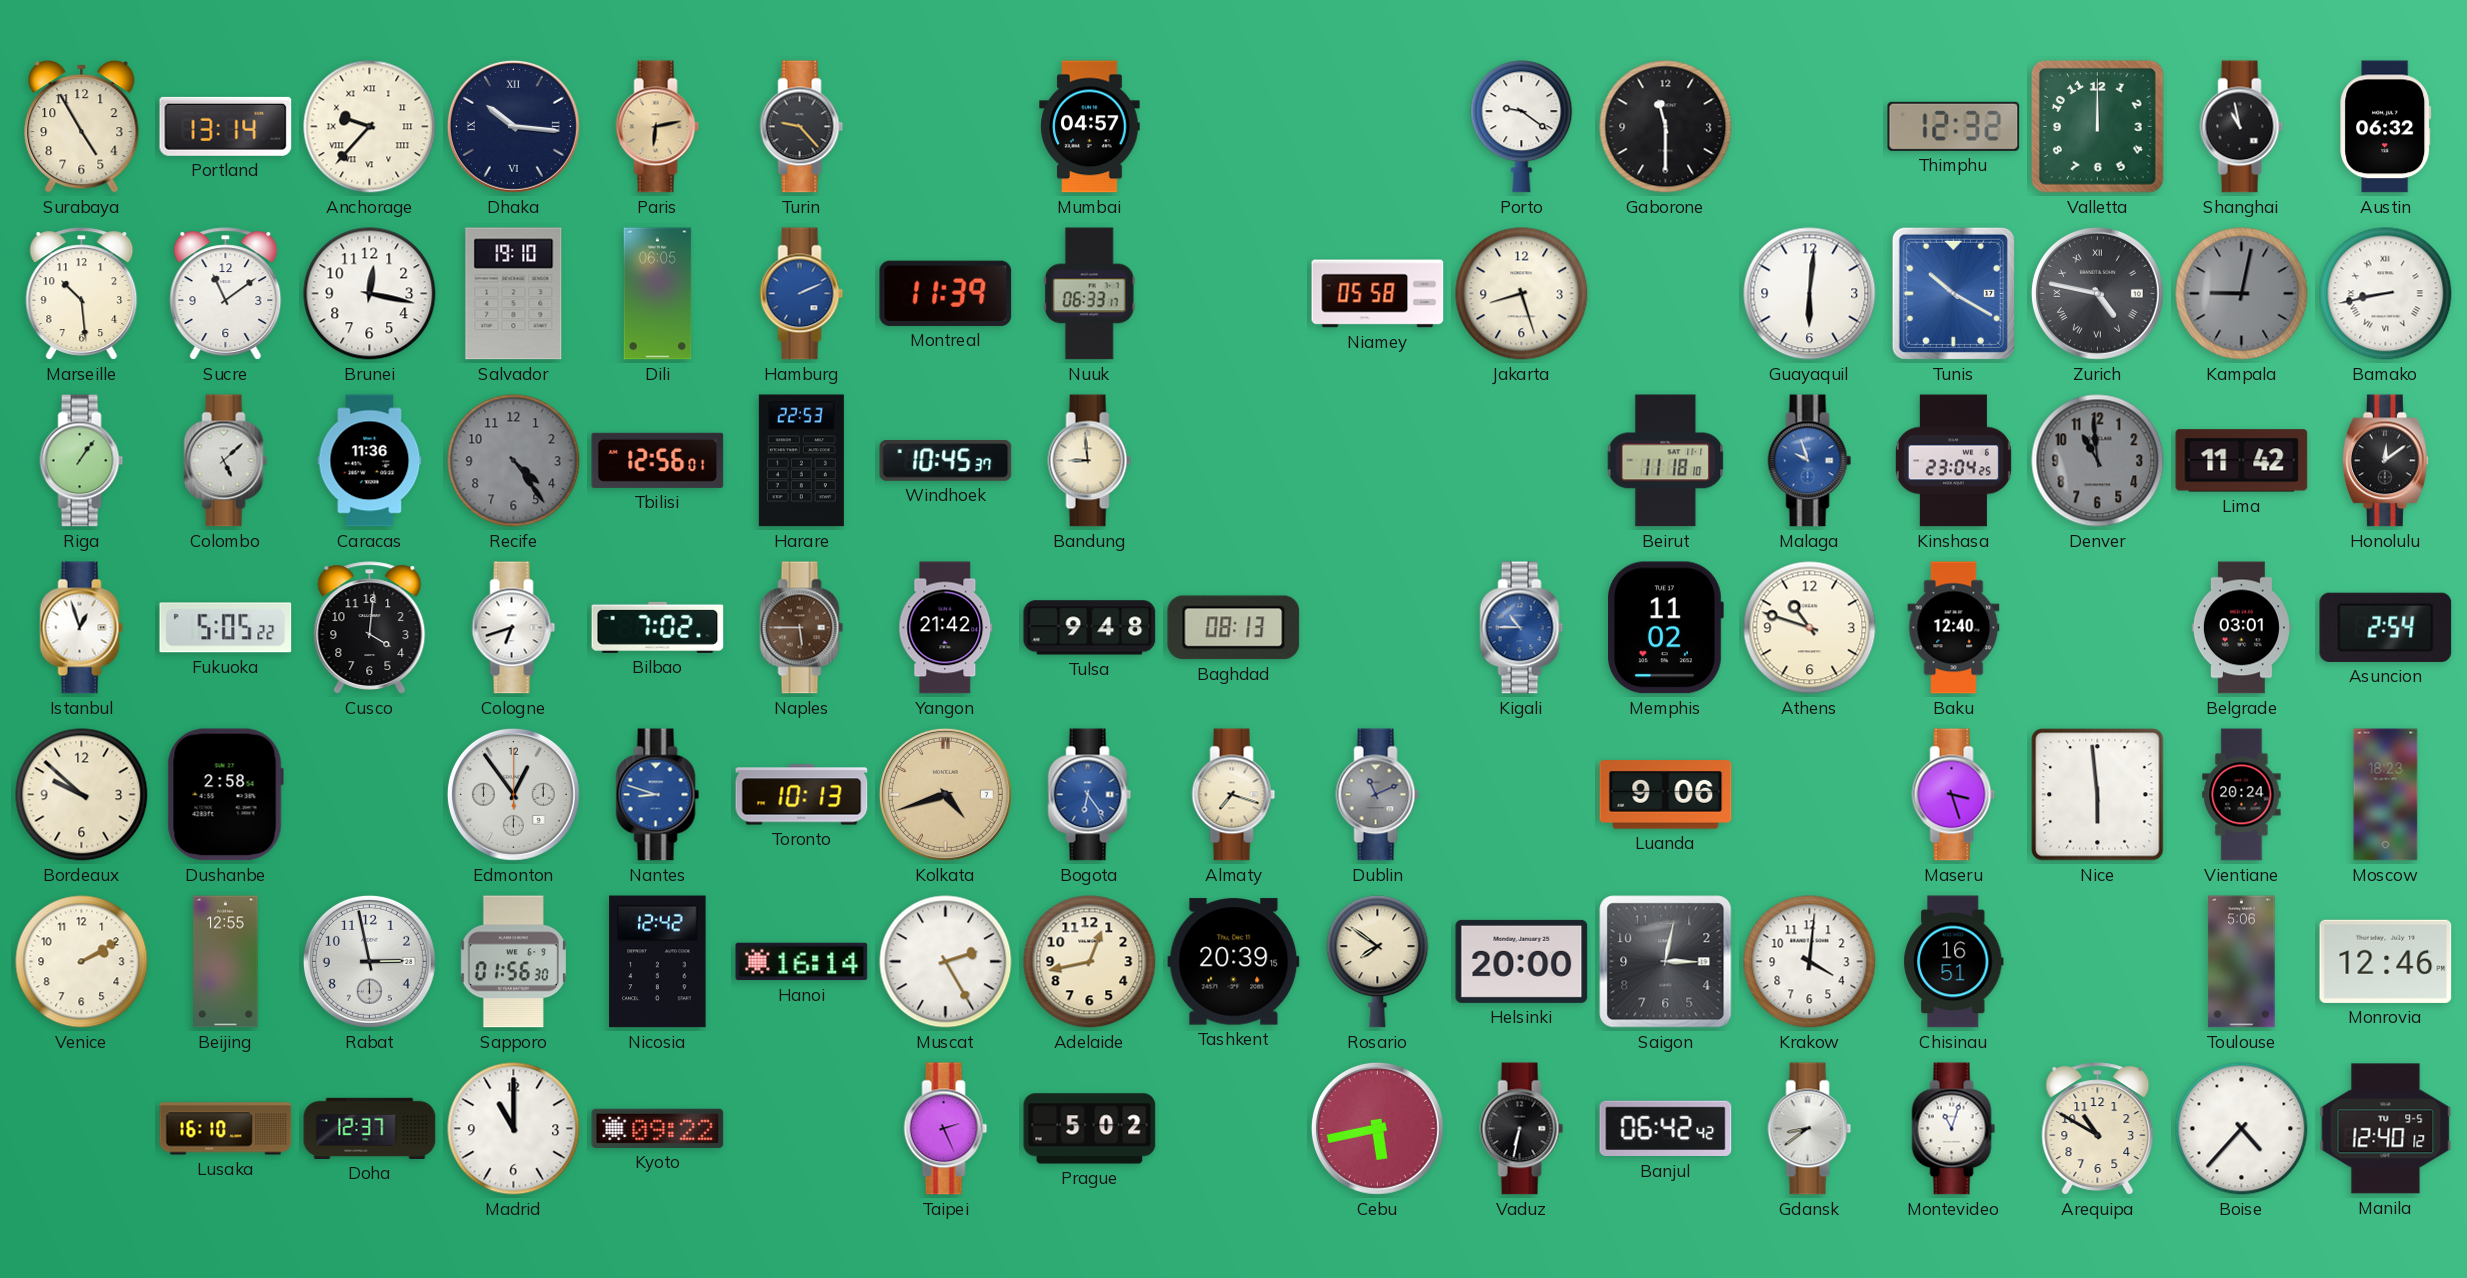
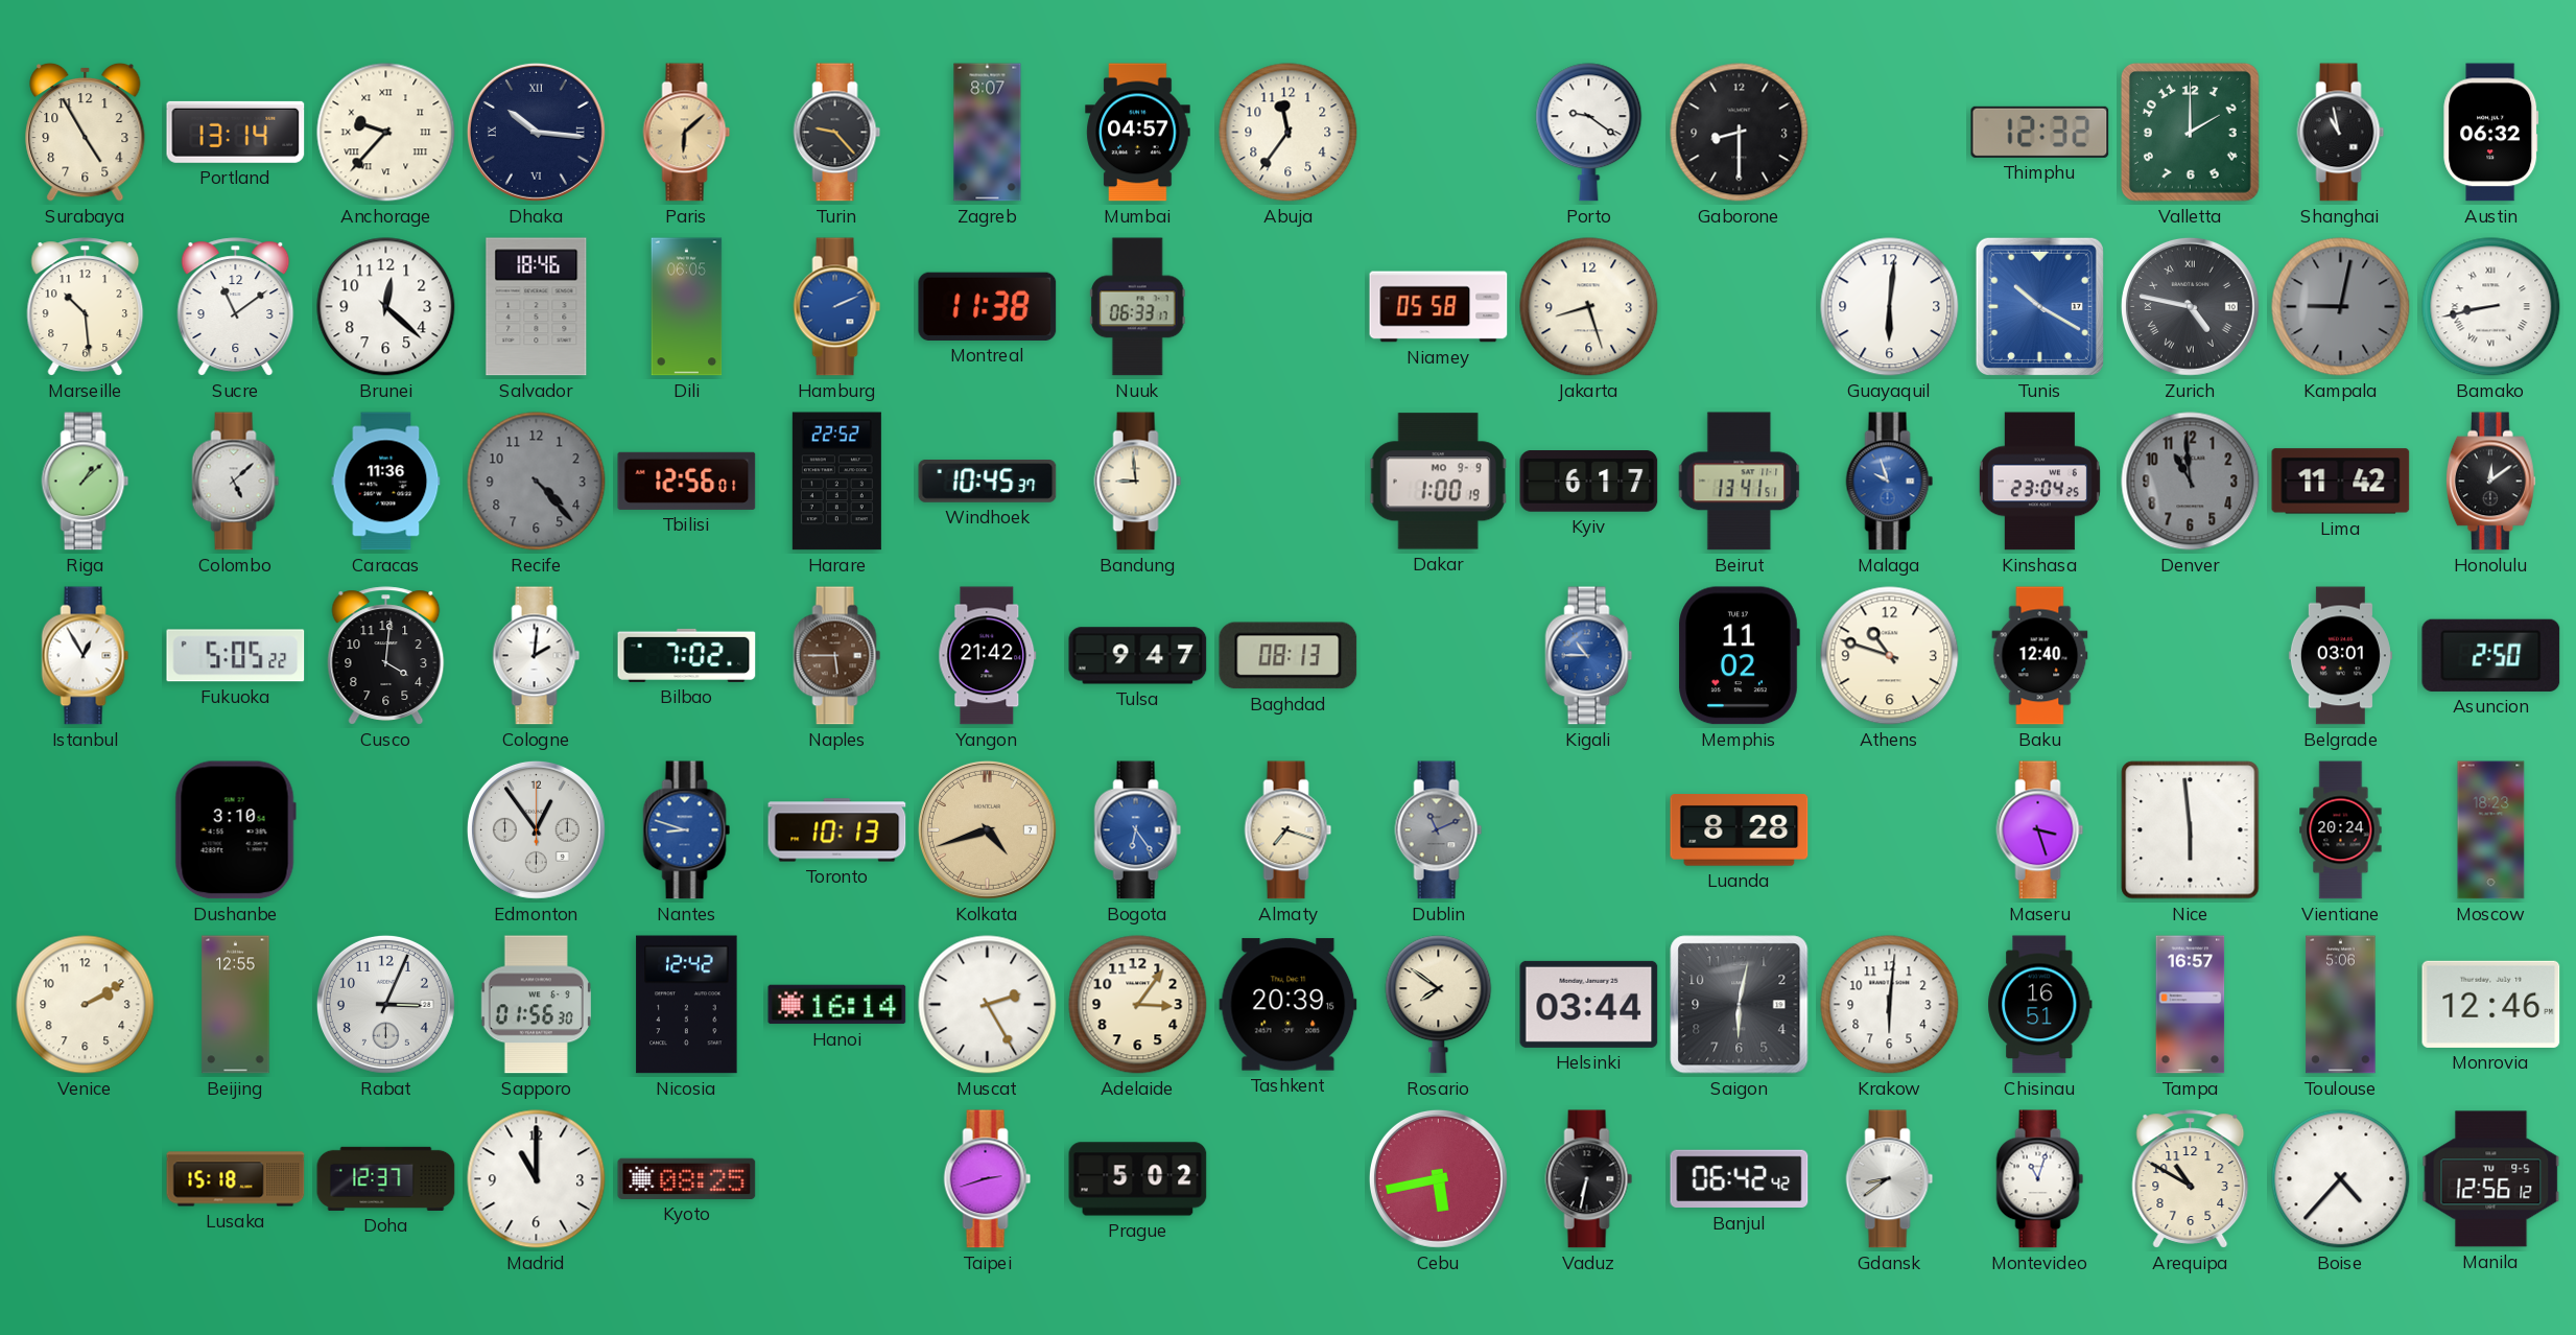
Paris: 6:13 -> 6:08
Zagreb: none -> 8:07
Abuja: none -> 11:36
Gaborone: 11:30 -> 8:30
Valletta: 12:00 -> 2:00
Brunei: 12:17 -> 12:22
Salvador: 19:10 -> 18:46
Montreal: 11:39 -> 11:38
Riga: 1:06 -> 1:08
Recife: 4:24 -> 4:23
Harare: 22:53 -> 22:52
Dakar: none -> 1:00
Kyiv: none -> 6:17
Beirut: 11:18 -> 13:41
Istanbul: 12:57 -> 12:55
Cologne: 6:42 -> 2:01
Tulsa: 9:48 -> 9:47
Asuncion: 2:54 -> 2:50
Bordeaux: 9:52 -> none
Dushanbe: 2:58 -> 3:10
Luanda: 9:06 -> 8:28
Rabat: 2:58 -> 3:04
Adelaide: 12:43 -> 3:06
Helsinki: 20:00 -> 03:44
Saigon: 3:02 -> 6:02
Krakow: 4:01 -> 6:01
Tampa: none -> 16:57
Lusaka: 16:10 -> 15:18
Kyoto: 09:22 -> 08:25
Taipei: 2:26 -> 2:42
Manila: 12:40 -> 12:56
